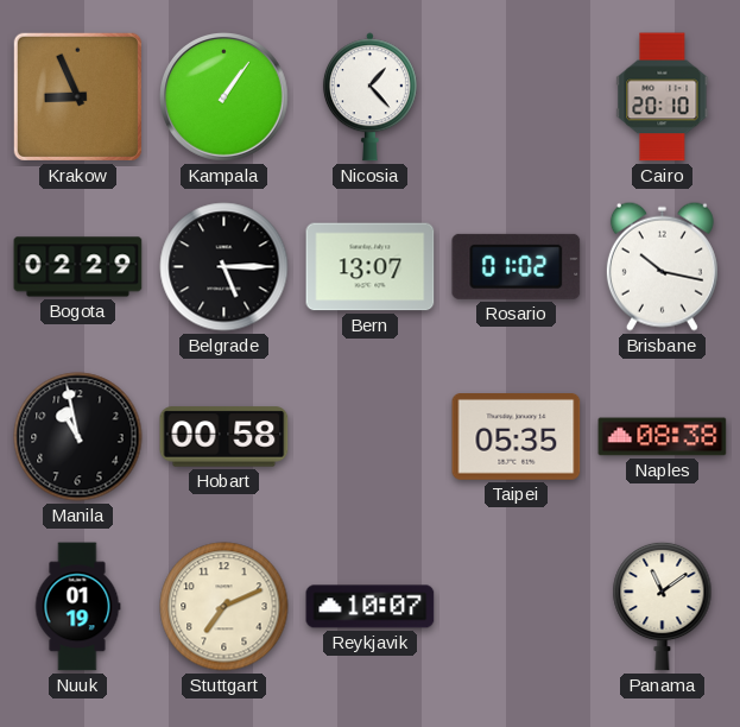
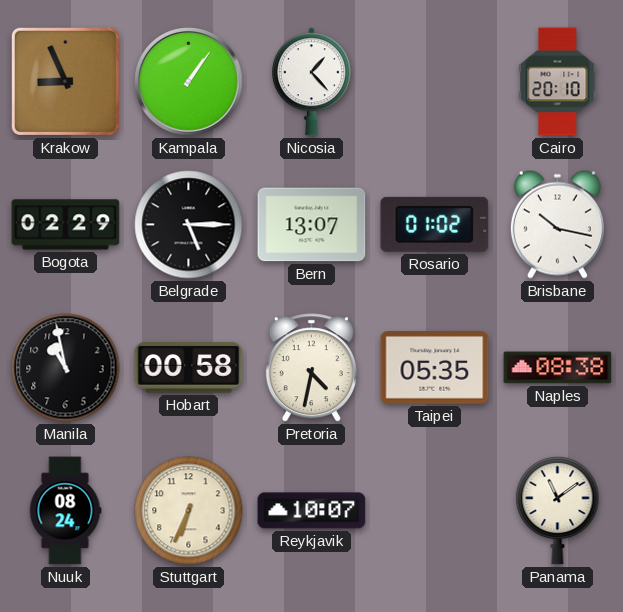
Pretoria: none -> 4:32
Nuuk: 01:19 -> 08:24
Stuttgart: 7:11 -> 6:34
